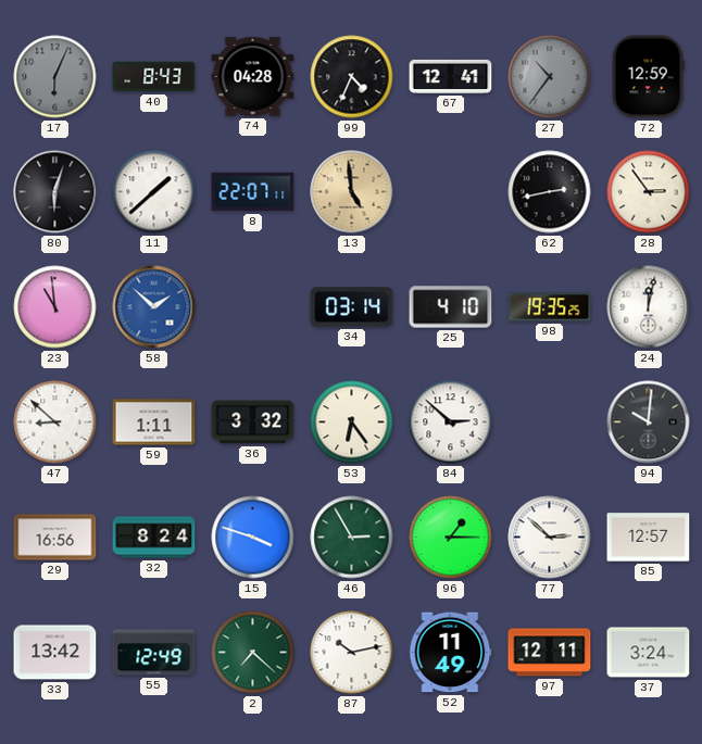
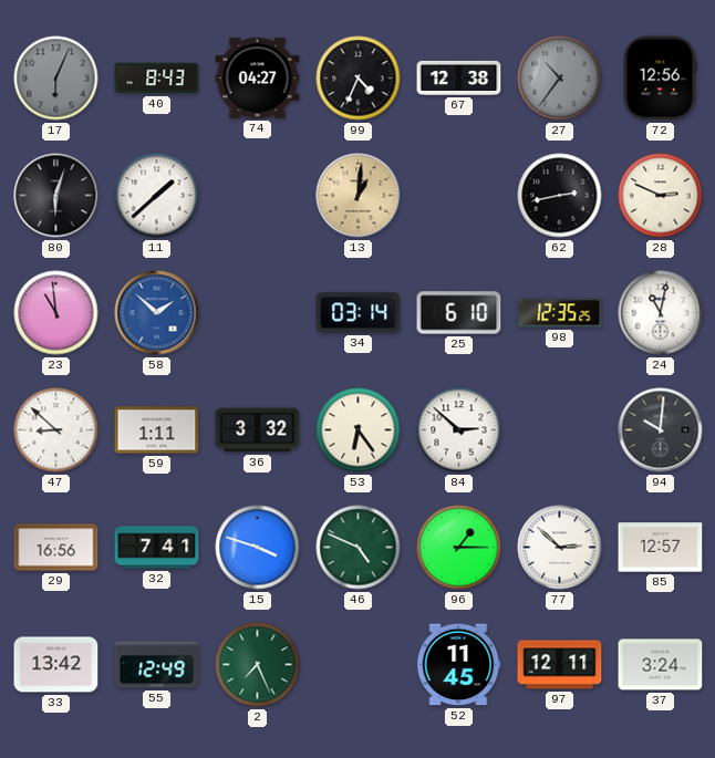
74: 04:28 -> 04:27
67: 12:41 -> 12:38
72: 12:59 -> 12:56
8: 22:07 -> none
13: 4:59 -> 1:01
28: 2:54 -> 2:49
25: 4:10 -> 6:10
98: 19:35 -> 12:35
24: 12:02 -> 11:02
32: 8:24 -> 7:41
46: 2:55 -> 4:49
2: 7:22 -> 7:26
87: 10:13 -> none
52: 11:49 -> 11:45
